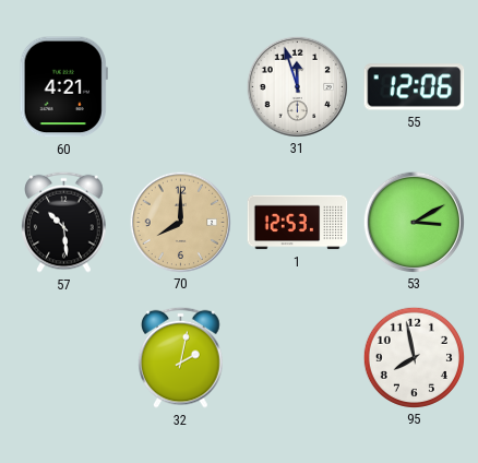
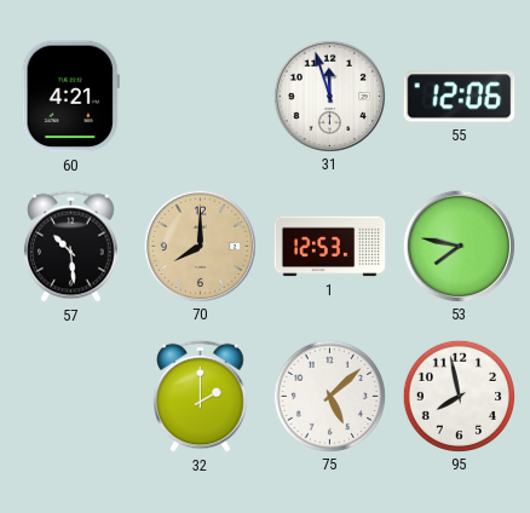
53: 3:10 -> 7:47
32: 2:02 -> 2:00
75: none -> 5:08
